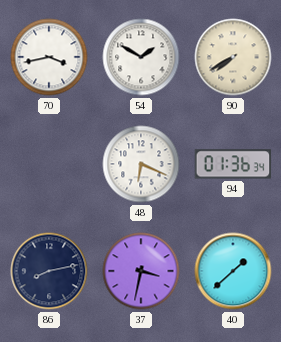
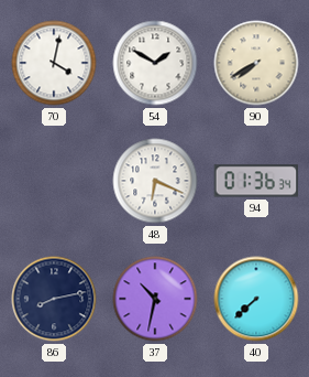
70: 3:43 -> 4:02
37: 3:32 -> 10:32
40: 1:38 -> 7:38
